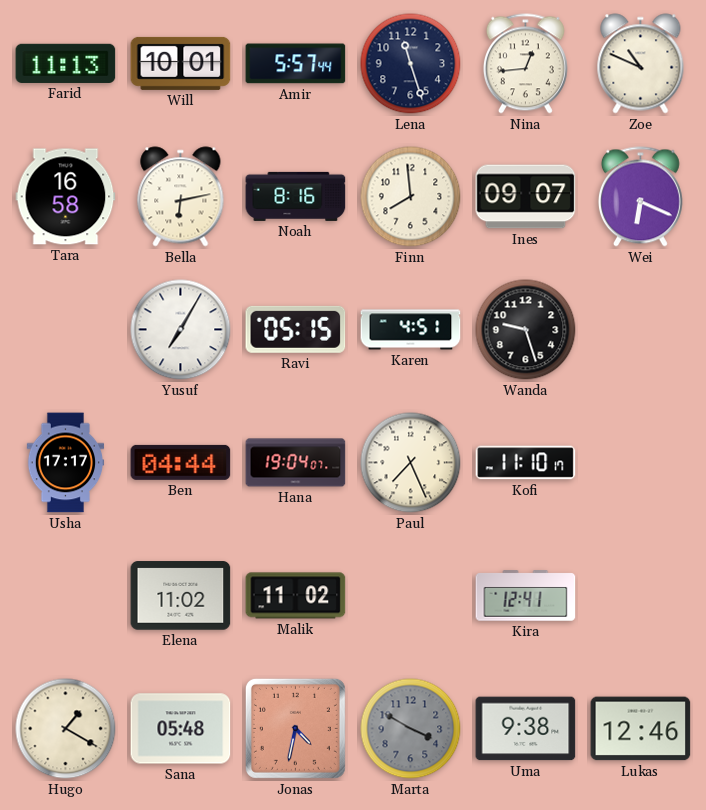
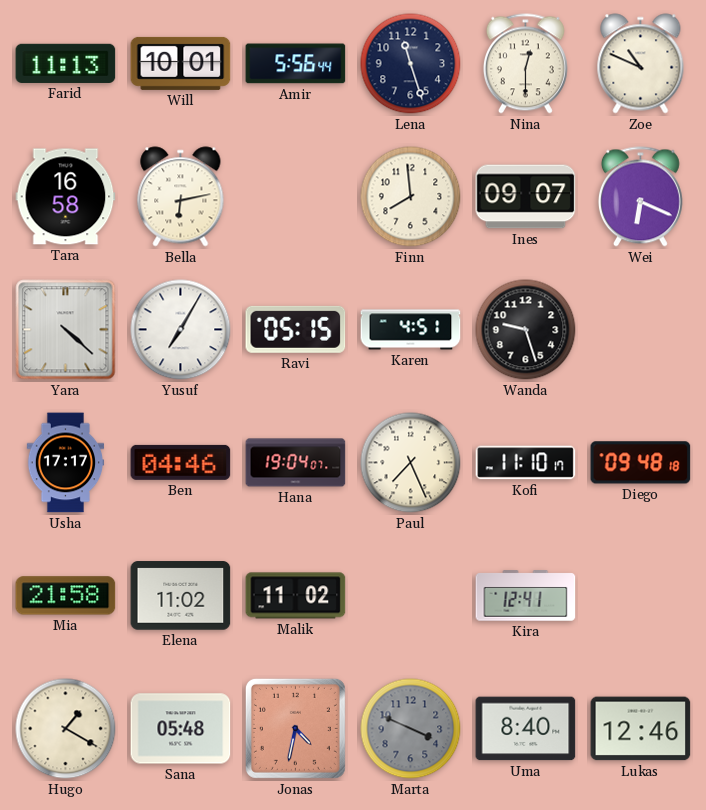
Amir: 5:57 -> 5:56
Nina: 12:44 -> 12:30
Noah: 8:16 -> none
Yara: none -> 4:22
Ben: 04:44 -> 04:46
Diego: none -> 09:48
Mia: none -> 21:58
Marta: 3:50 -> 3:49
Uma: 9:38 -> 8:40
